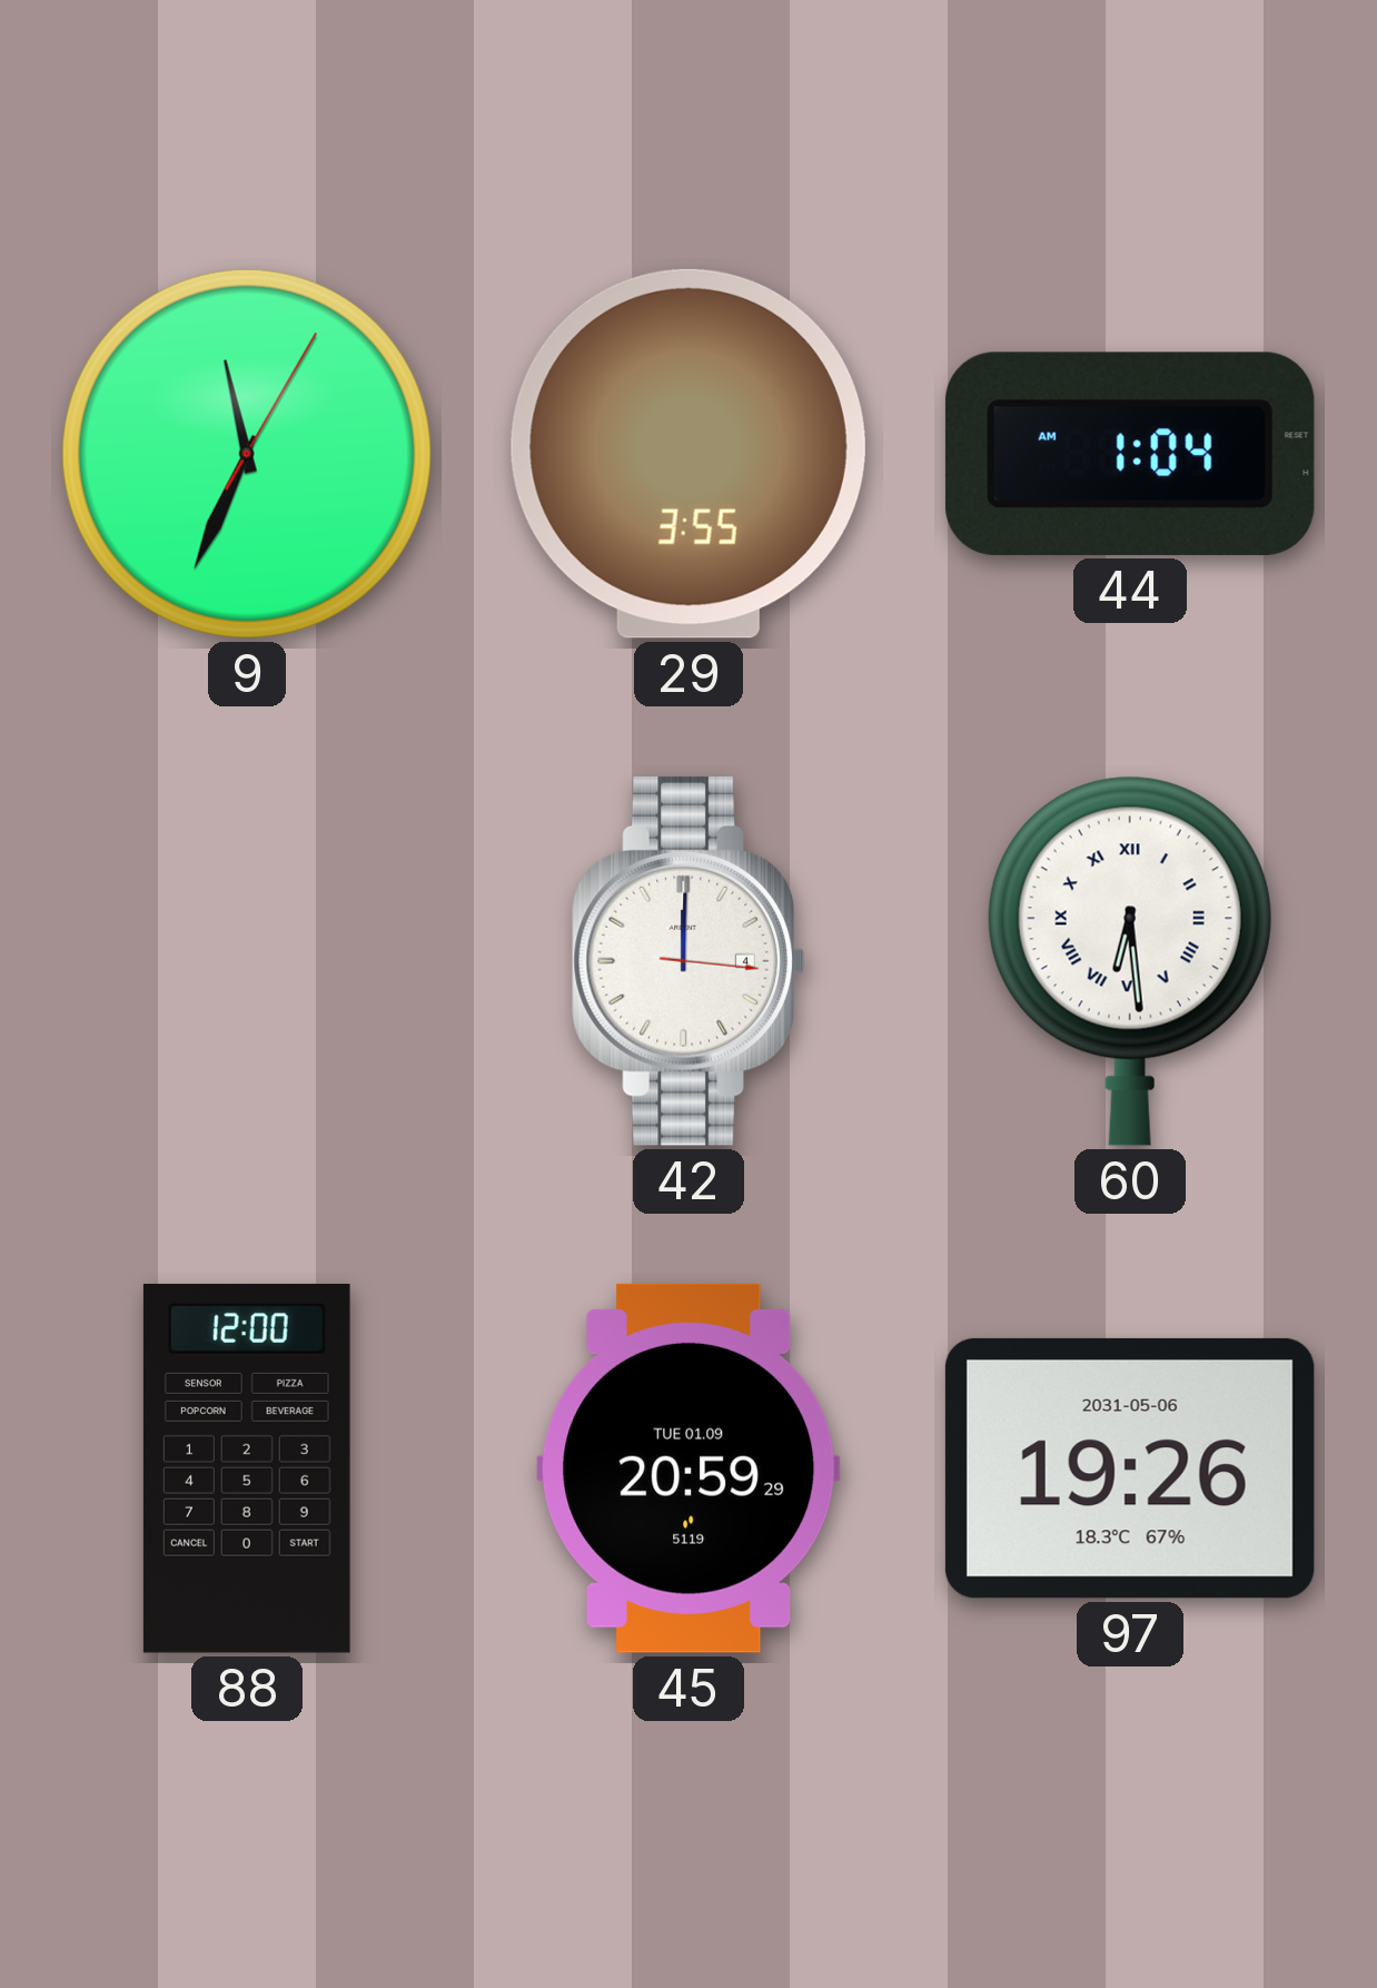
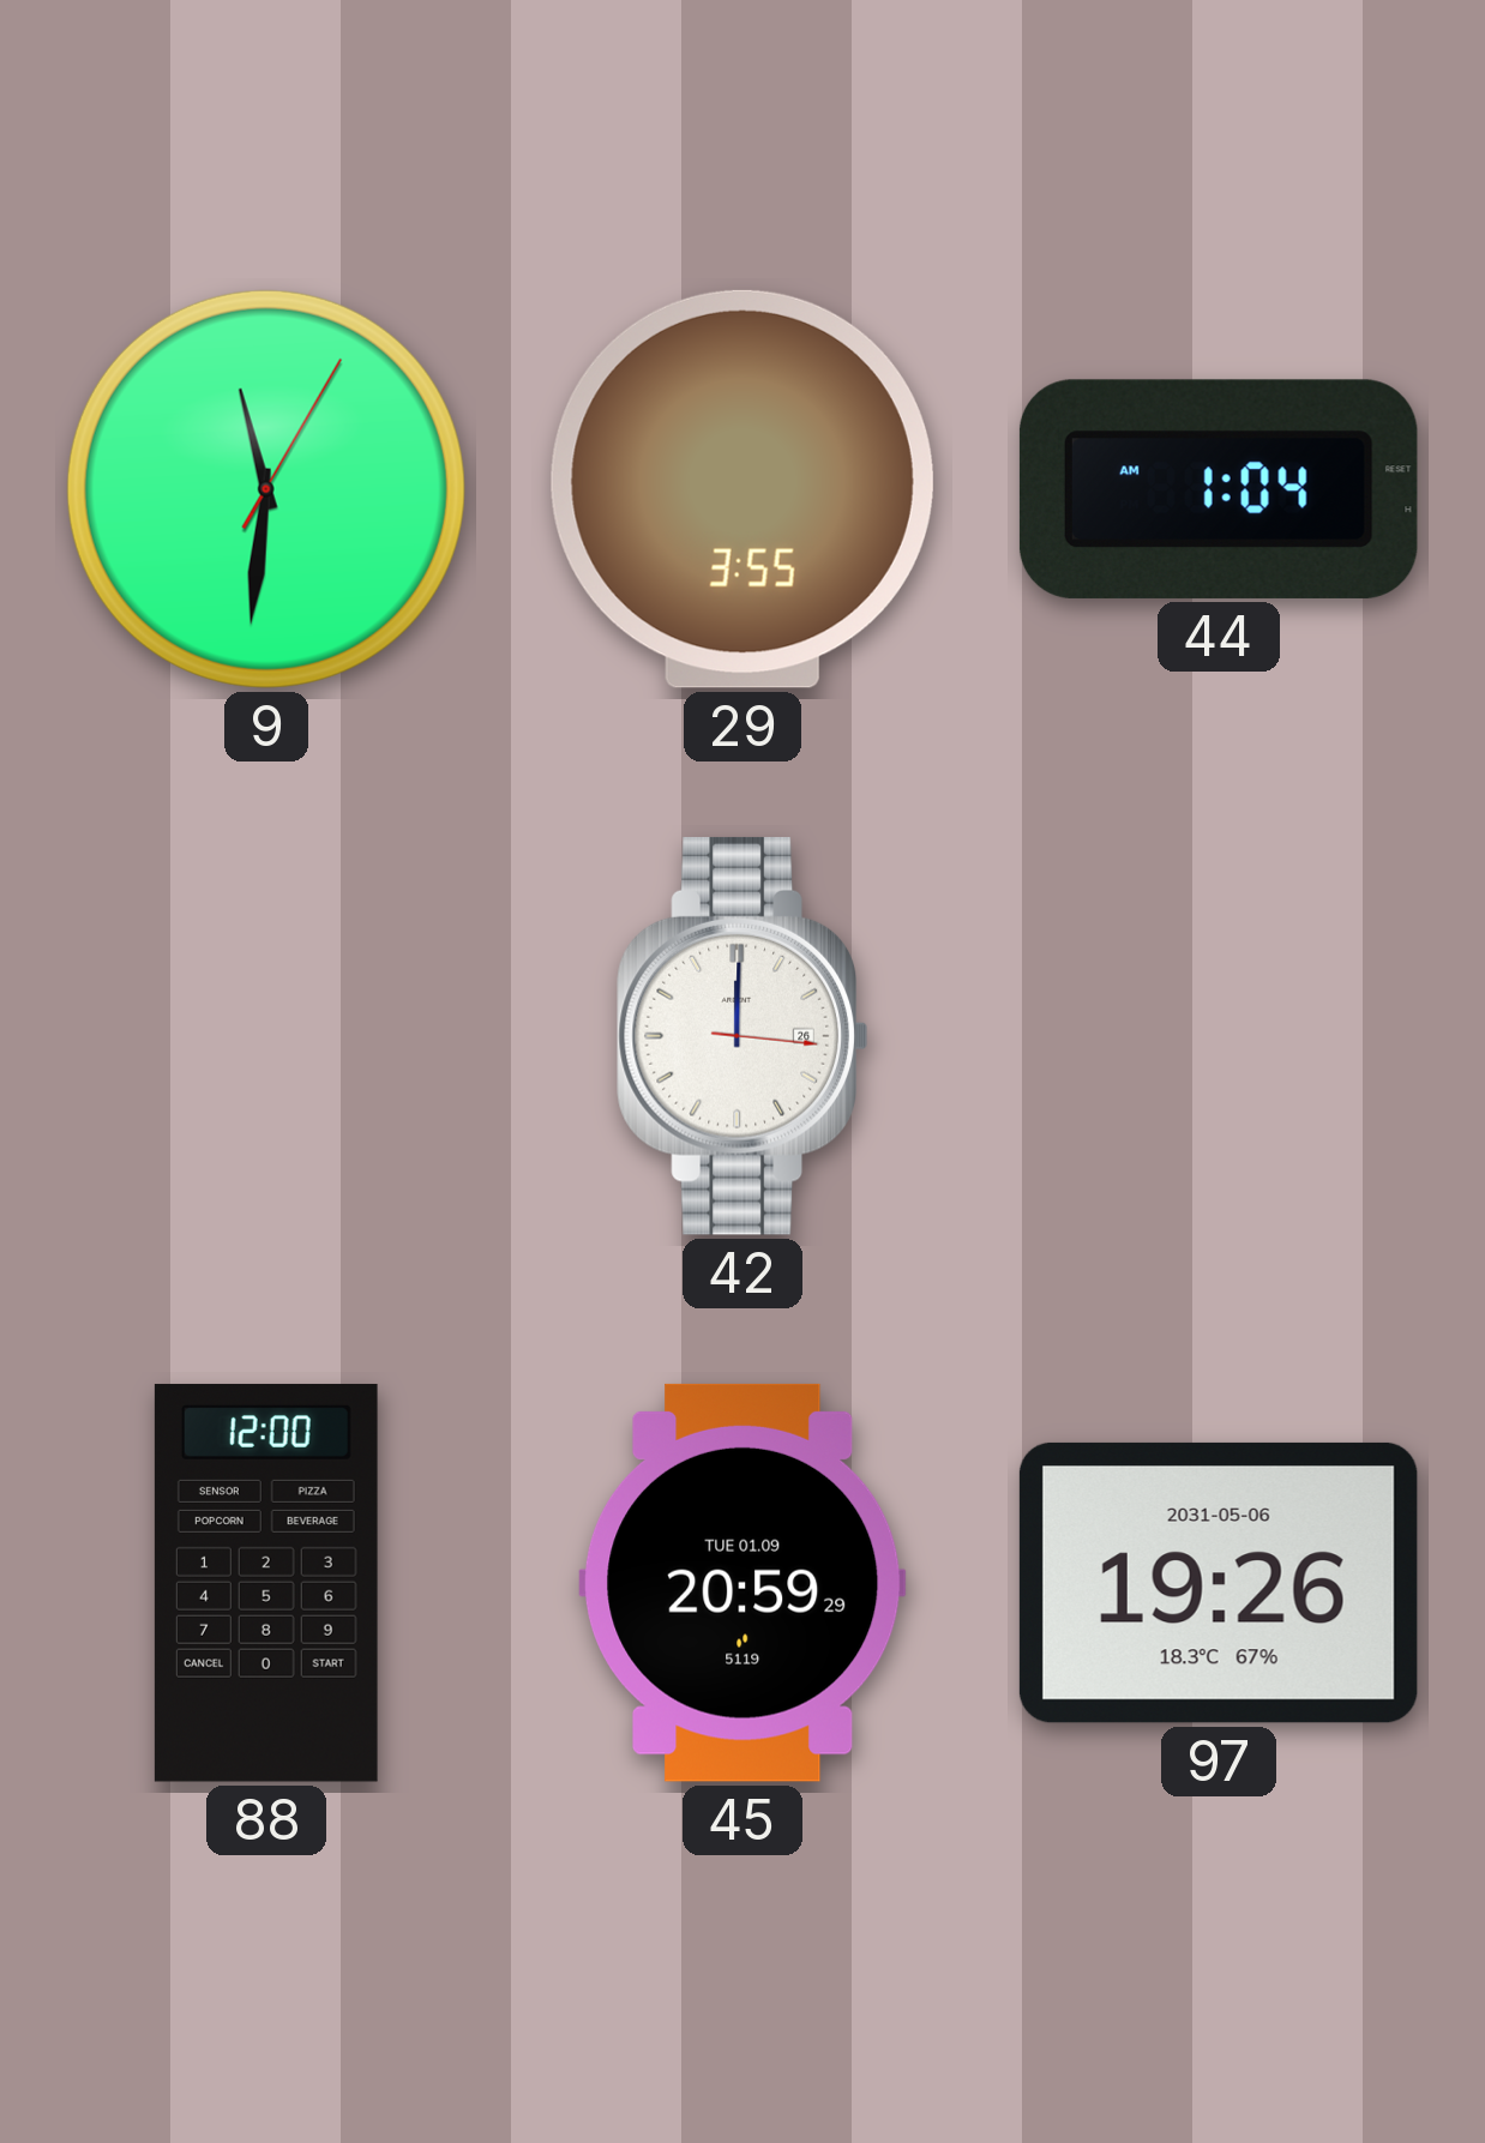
9: 11:34 -> 11:31
42 date: 4 -> 26
60: 6:29 -> none
